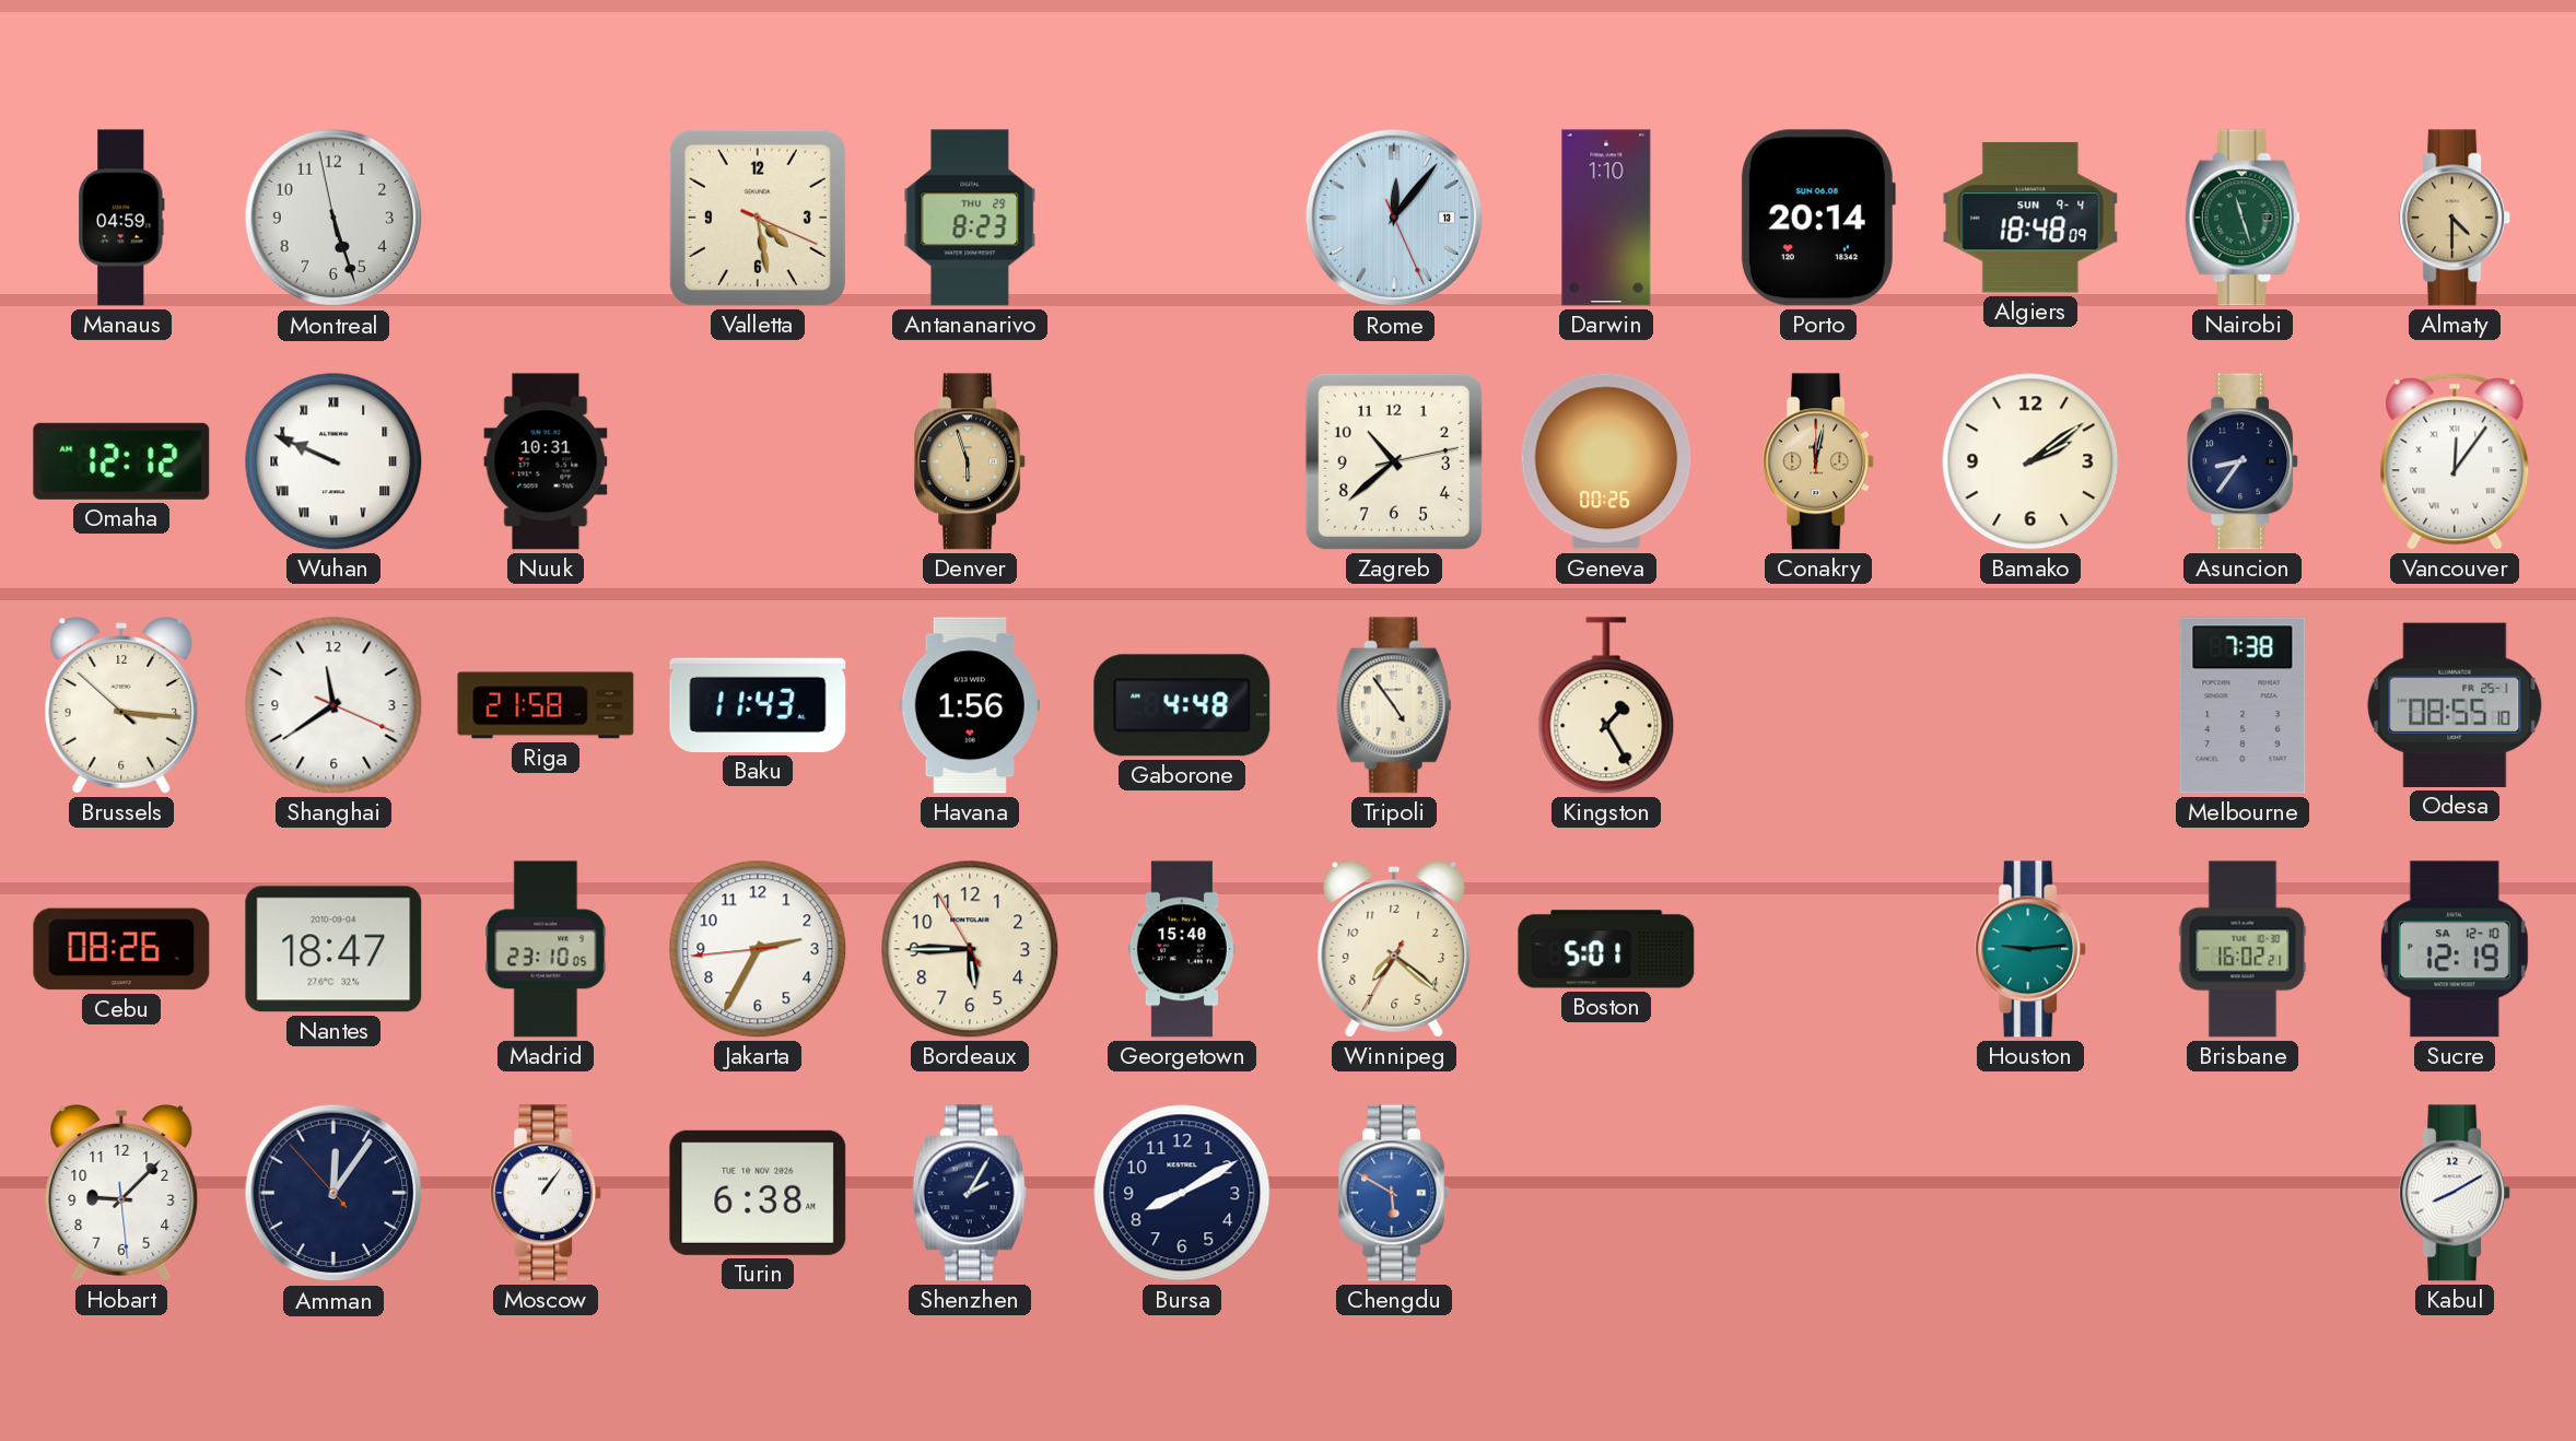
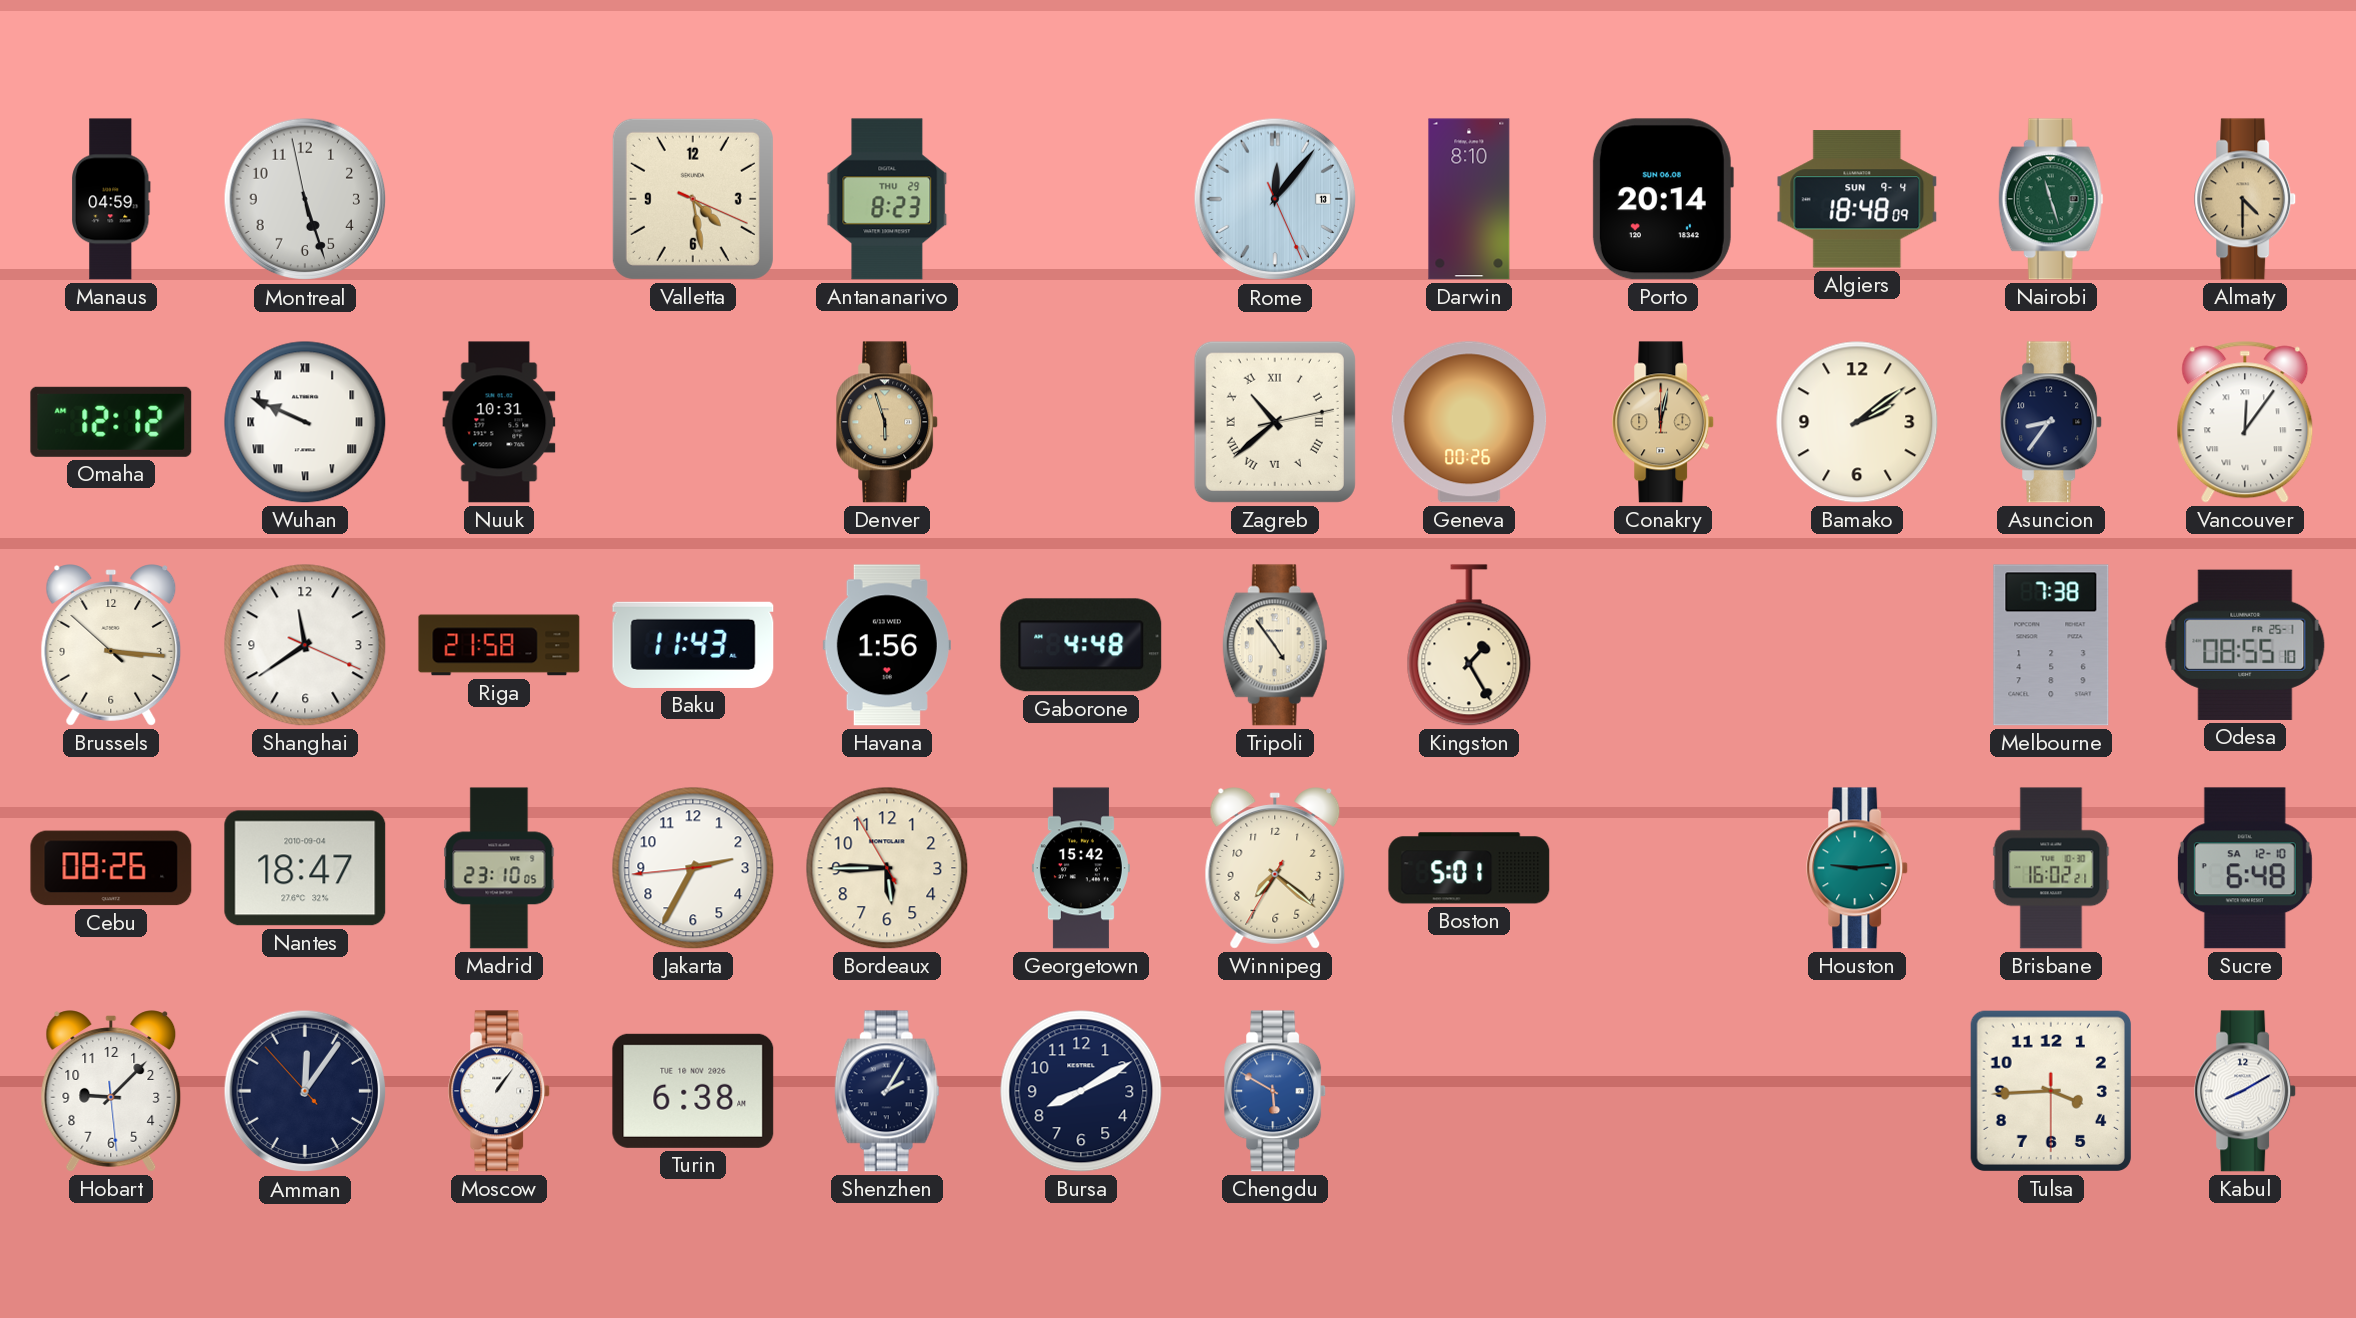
Darwin: 1:10 -> 8:10
Zagreb numerals: Arabic -> Roman
Georgetown: 15:40 -> 15:42
Sucre: 12:19 -> 6:48
Tulsa: none -> 3:44
